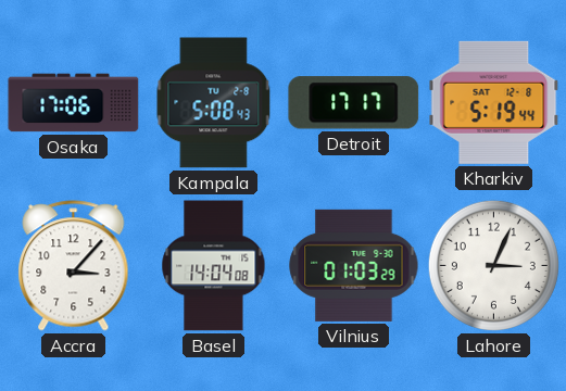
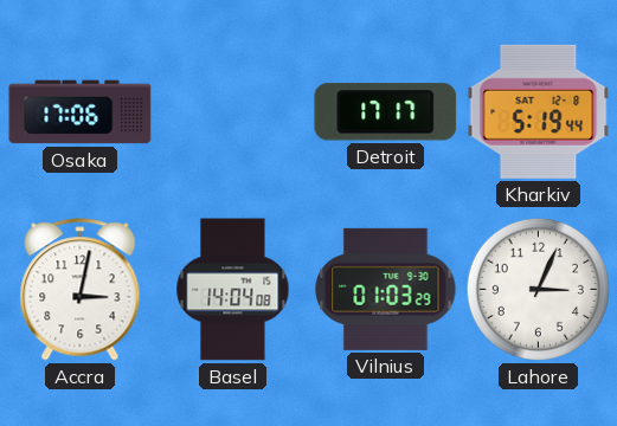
Kampala: 5:08 -> none
Accra: 3:07 -> 3:02
